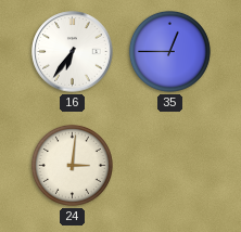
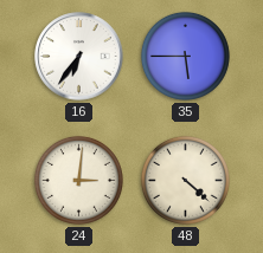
35: 12:45 -> 5:45
48: none -> 4:22
